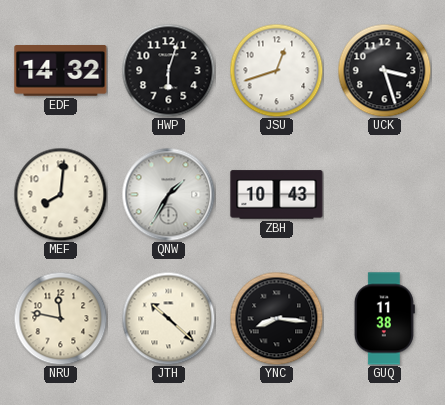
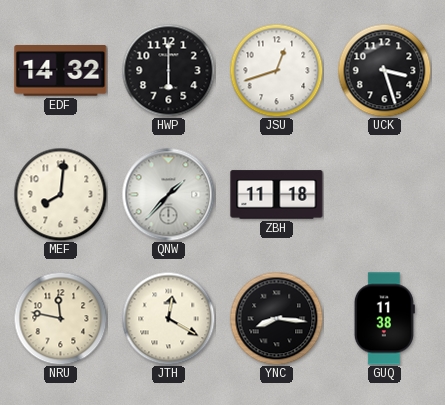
HWP: 6:03 -> 6:00
QNW: 1:35 -> 1:37
ZBH: 10:43 -> 11:18
JTH: 10:22 -> 12:20
